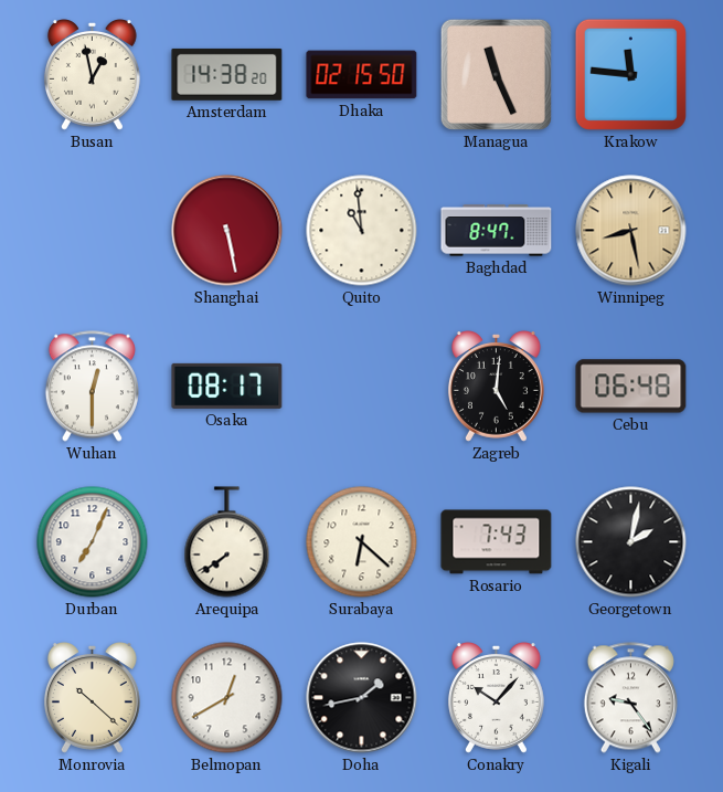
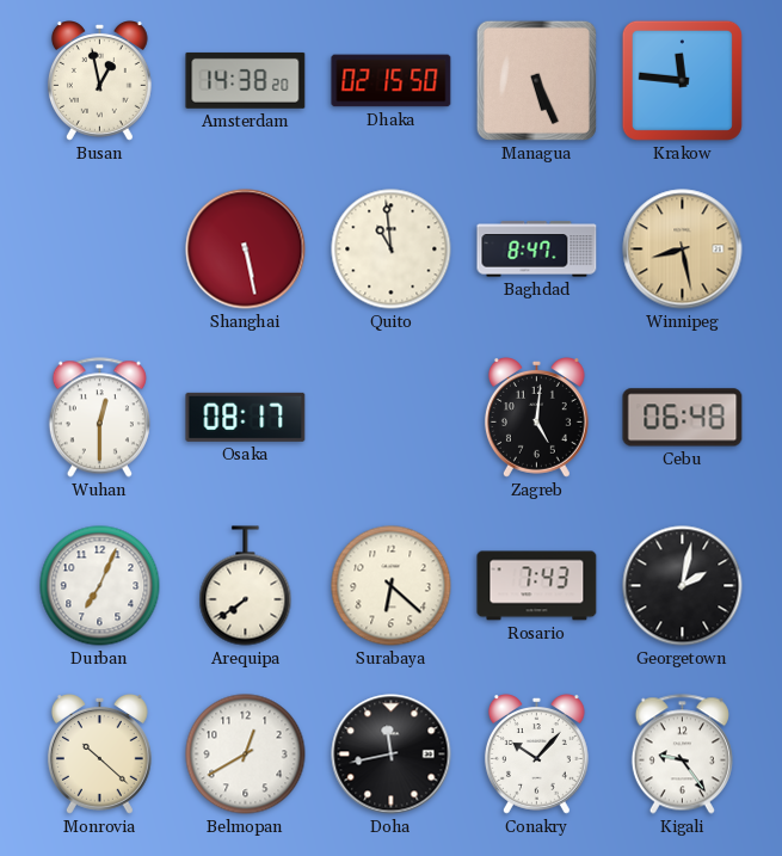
Managua: 11:26 -> 5:26
Doha: 1:43 -> 11:43
